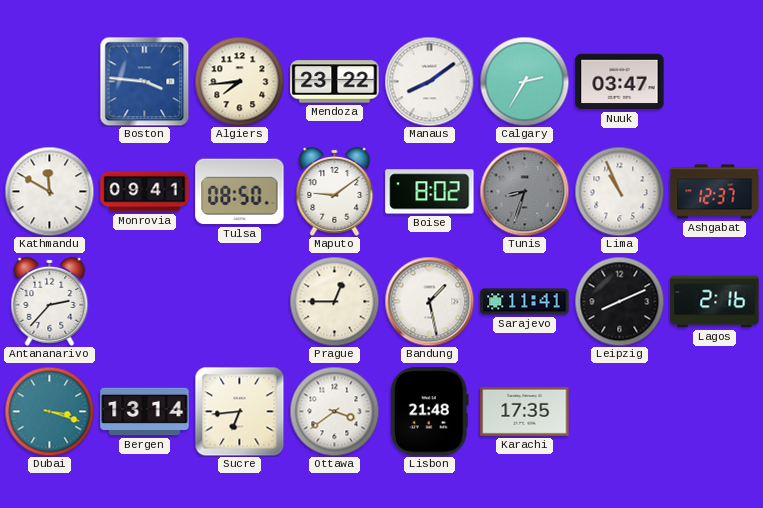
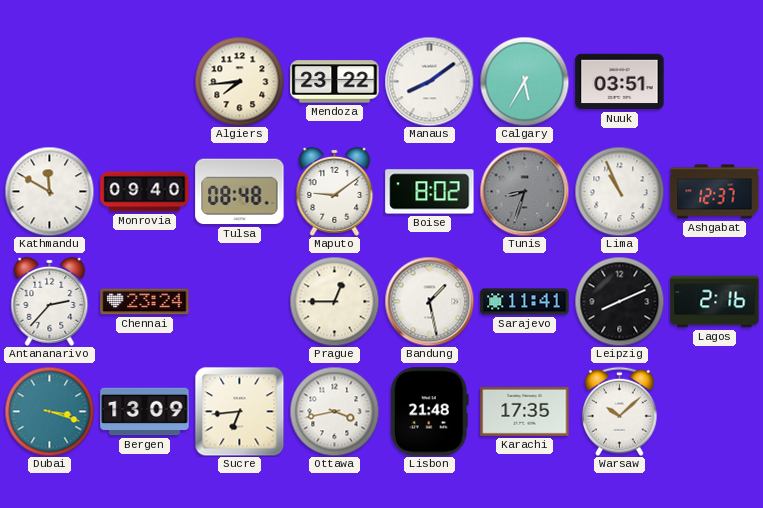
Boston: 3:46 -> none
Calgary: 2:35 -> 5:35
Nuuk: 03:47 -> 03:51
Monrovia: 09:41 -> 09:40
Tulsa: 08:50 -> 08:48
Chennai: none -> 23:24
Bergen: 13:14 -> 13:09
Ottawa: 3:39 -> 3:43
Warsaw: none -> 10:08
